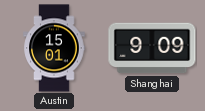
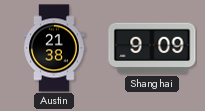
Austin: 15:01 -> 21:38
